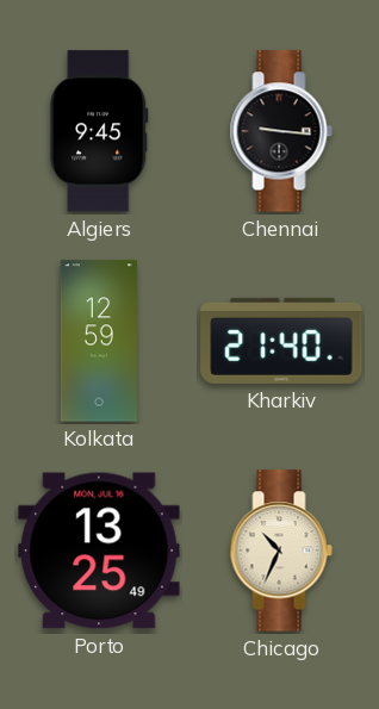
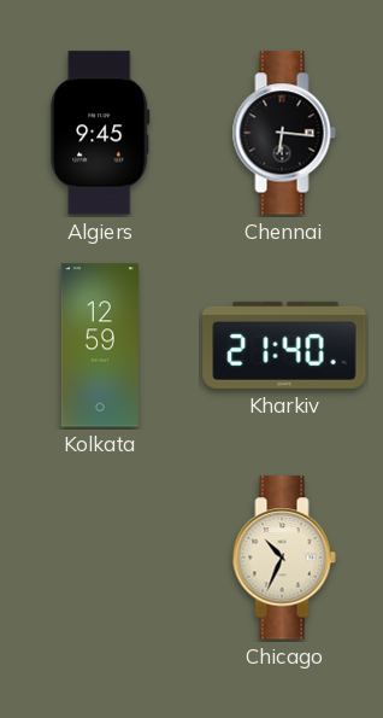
Chennai: 9:16 -> 6:16
Porto: 13:25 -> none
